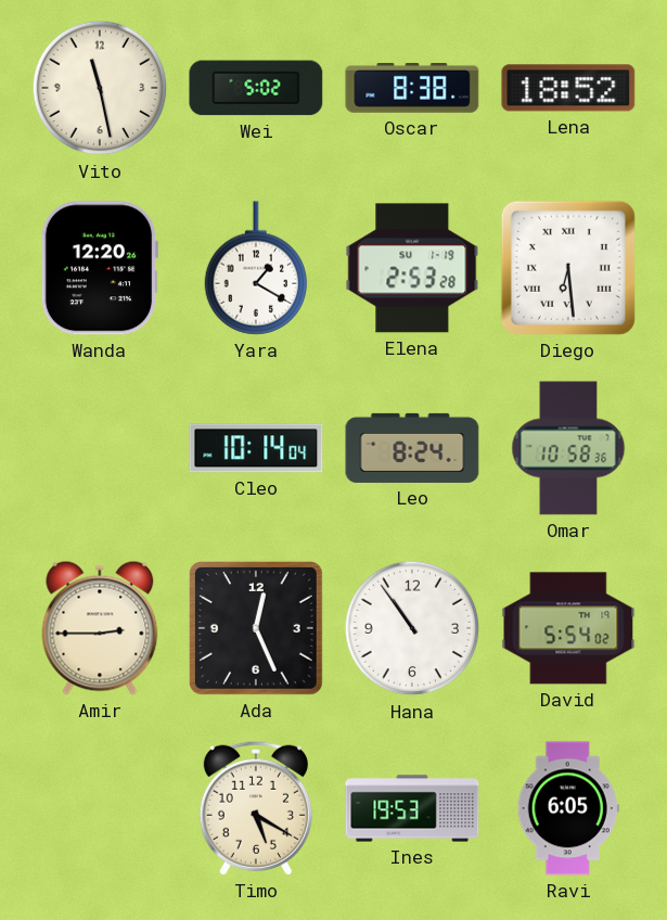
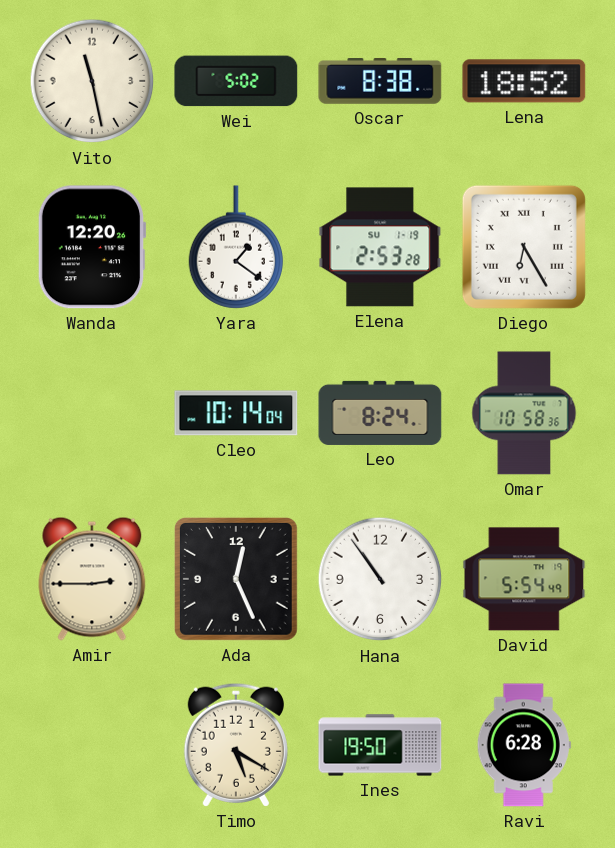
Yara: 1:20 -> 1:21
Diego: 6:29 -> 6:25
David: 5:54:02 -> 5:54:49
Ines: 19:53 -> 19:50
Ravi: 6:05 -> 6:28
